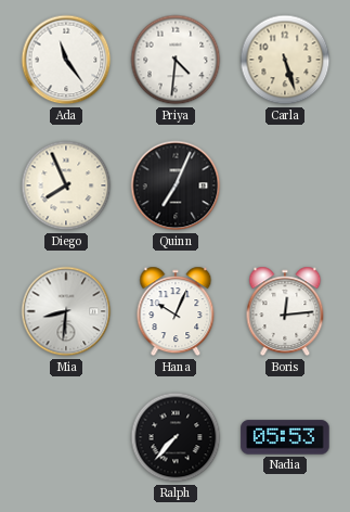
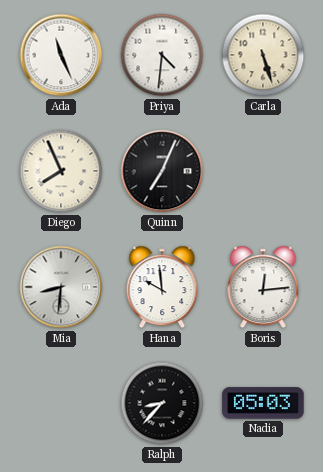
Ada: 11:24 -> 11:26
Hana: 10:04 -> 9:59
Ralph: 7:37 -> 8:37
Nadia: 05:53 -> 05:03
